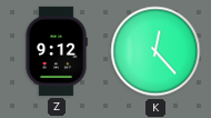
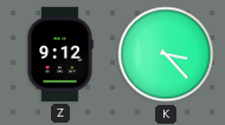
K: 12:23 -> 3:23
